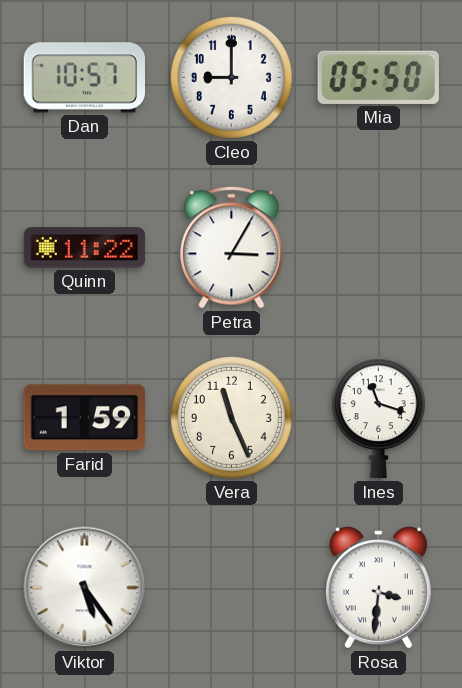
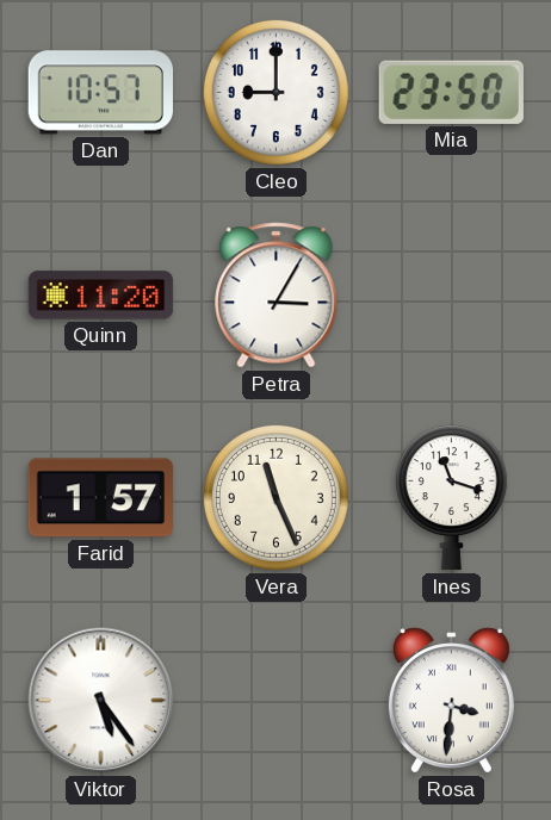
Mia: 05:50 -> 23:50
Quinn: 11:22 -> 11:20
Farid: 1:59 -> 1:57
